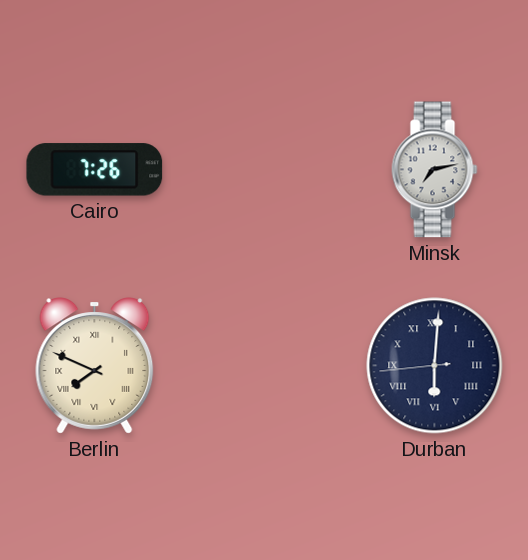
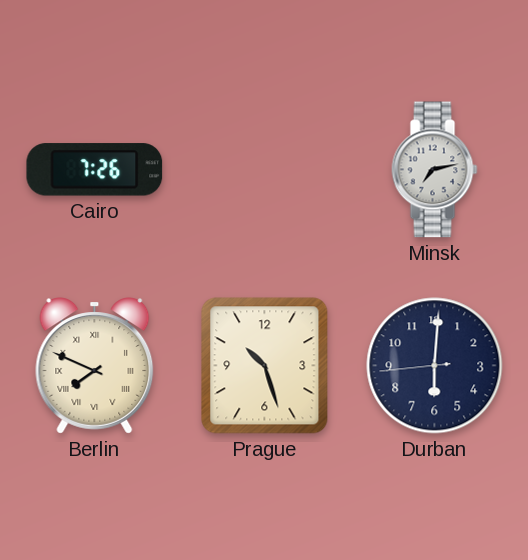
Prague: none -> 10:27
Durban numerals: Roman -> Arabic
